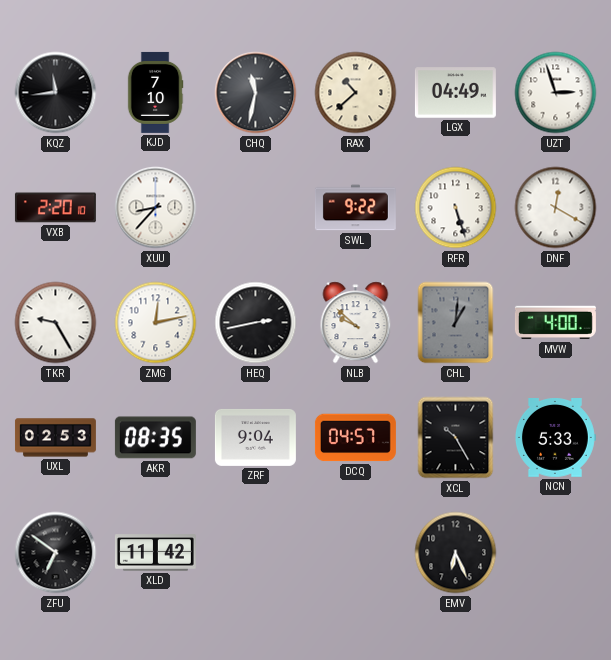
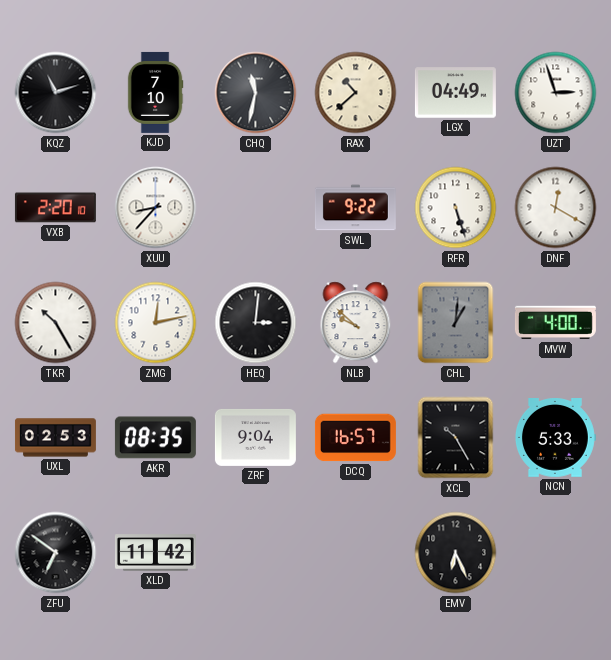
KQZ: 11:44 -> 11:12
TKR: 9:25 -> 10:25
HEQ: 2:43 -> 3:01
DCQ: 04:57 -> 16:57
